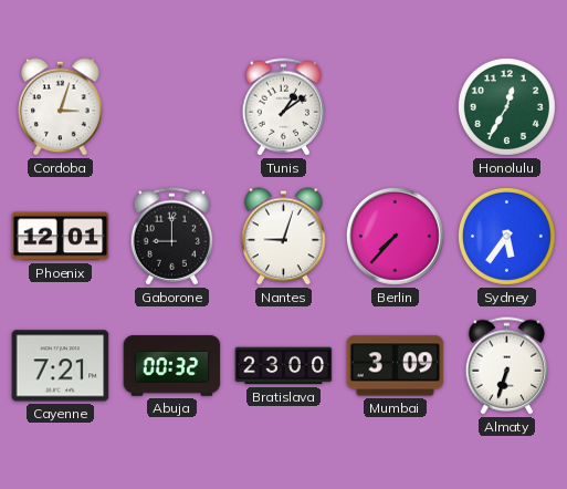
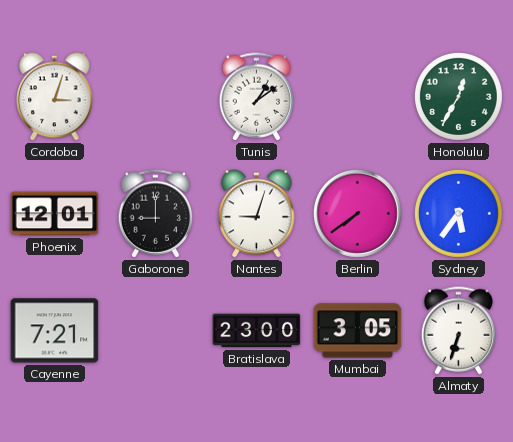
Berlin: 7:37 -> 7:39
Abuja: 00:32 -> none
Mumbai: 3:09 -> 3:05
